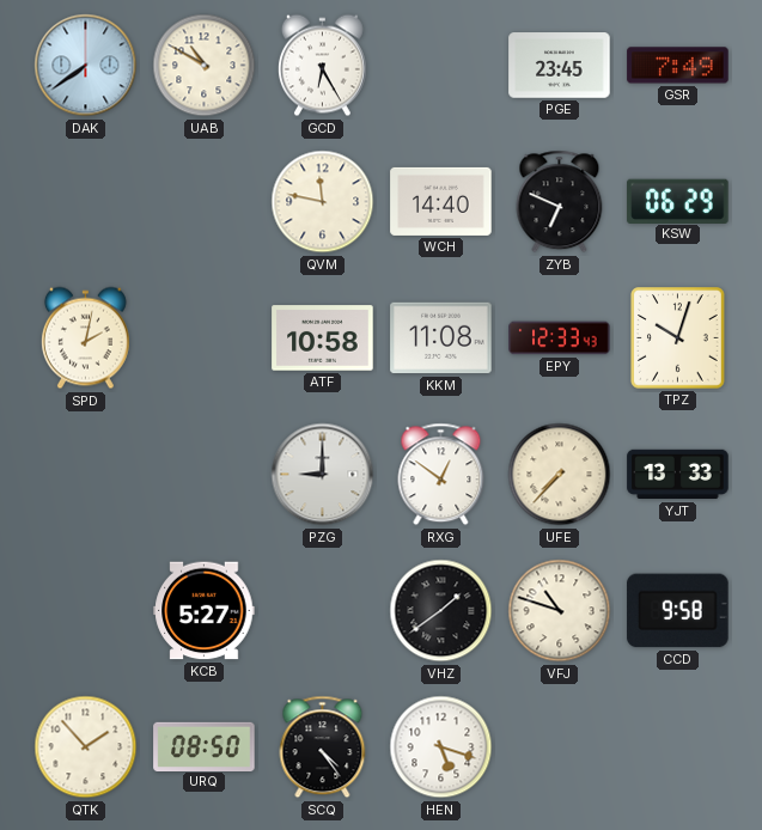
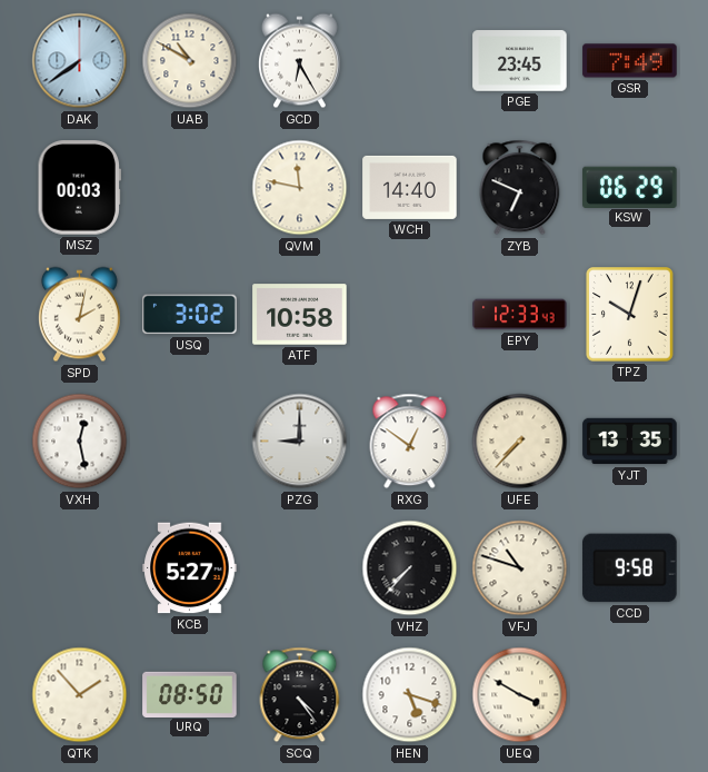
MSZ: none -> 00:03
USQ: none -> 3:02
KKM: 11:08 -> none
VXH: none -> 12:28
YJT: 13:33 -> 13:35
VHZ: 1:39 -> 7:37
UEQ: none -> 3:50
